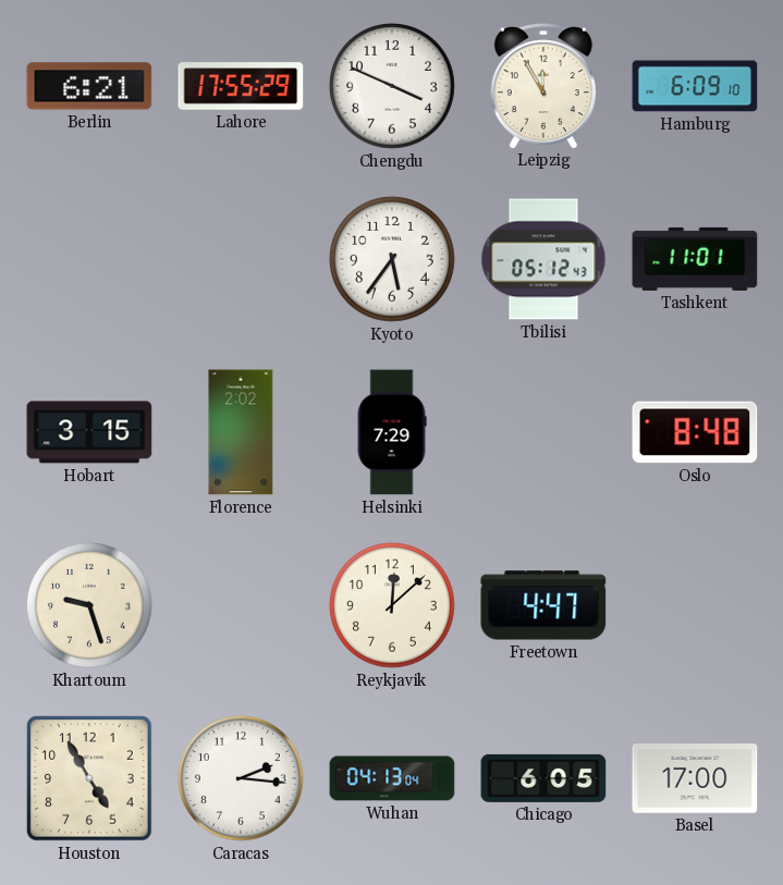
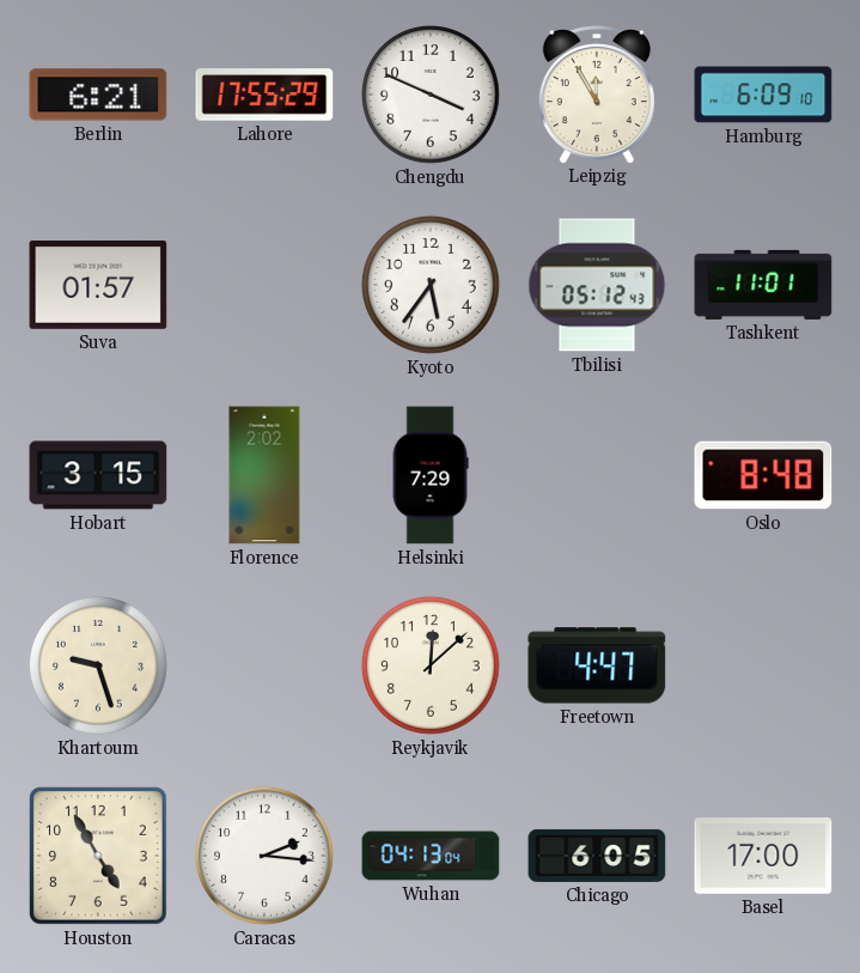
Suva: none -> 01:57
